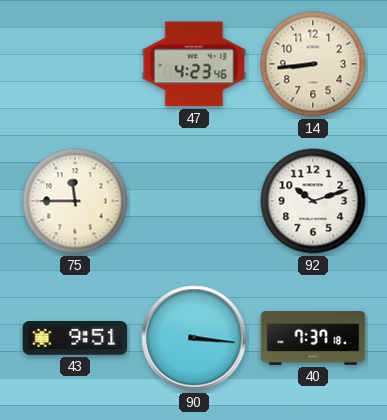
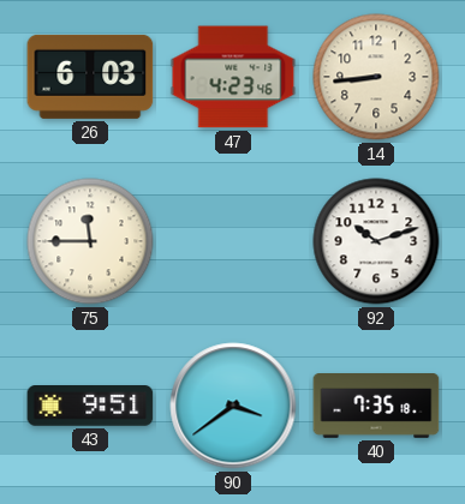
26: none -> 6:03
90: 3:16 -> 3:39
40: 7:37 -> 7:35
